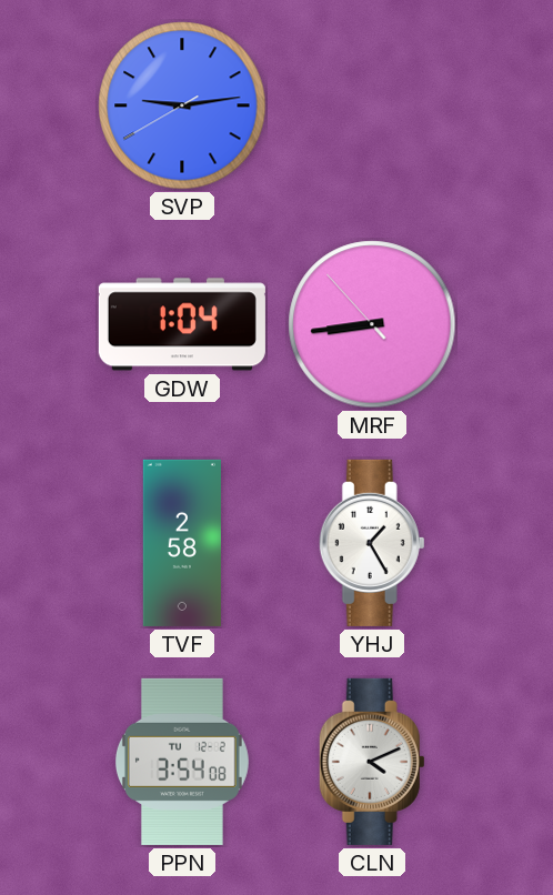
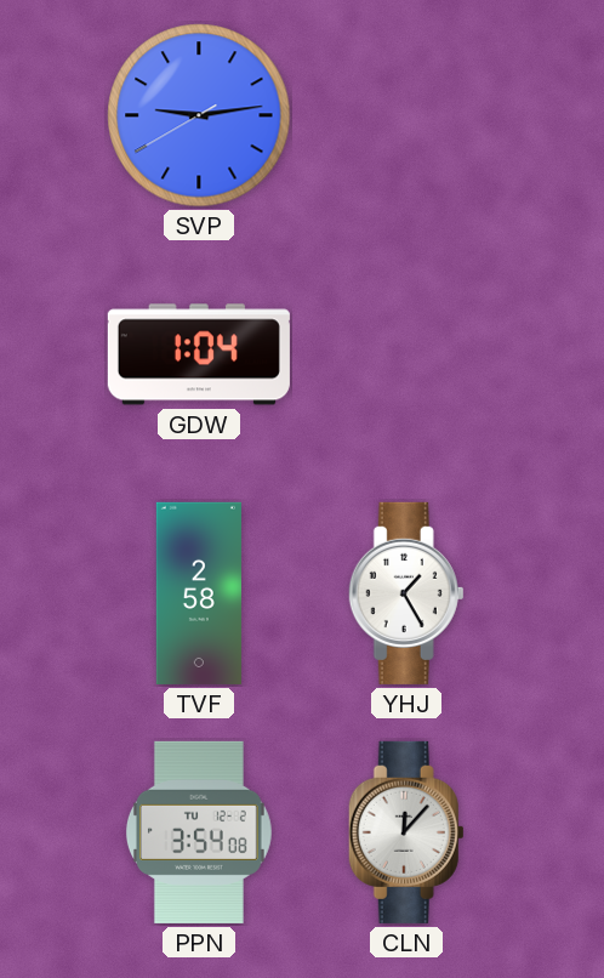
MRF: 8:43 -> none
CLN: 4:11 -> 12:07
